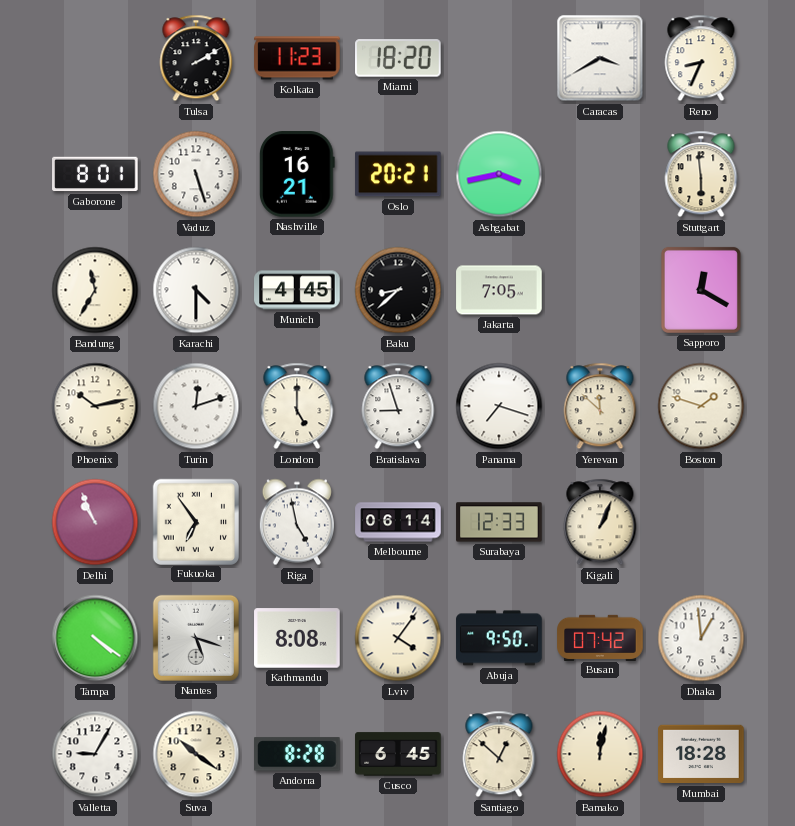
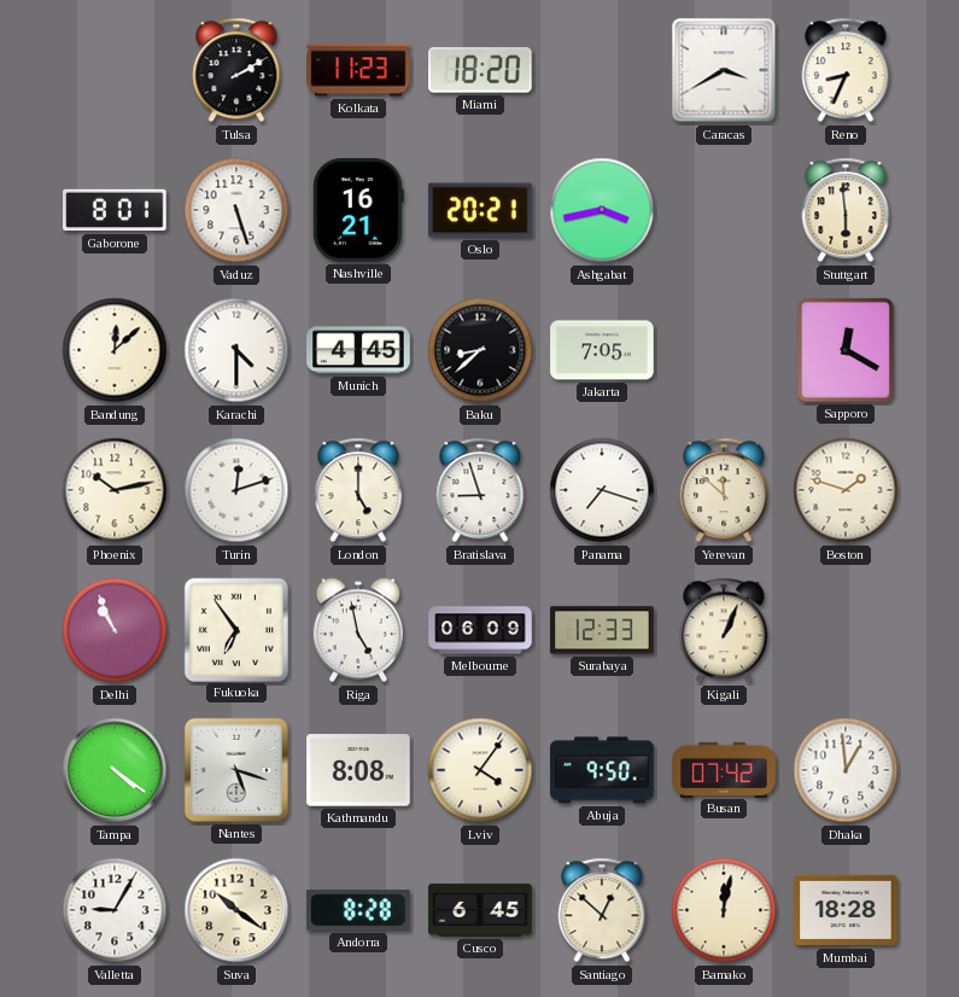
Bandung: 11:35 -> 12:08
Melbourne: 06:14 -> 06:09
